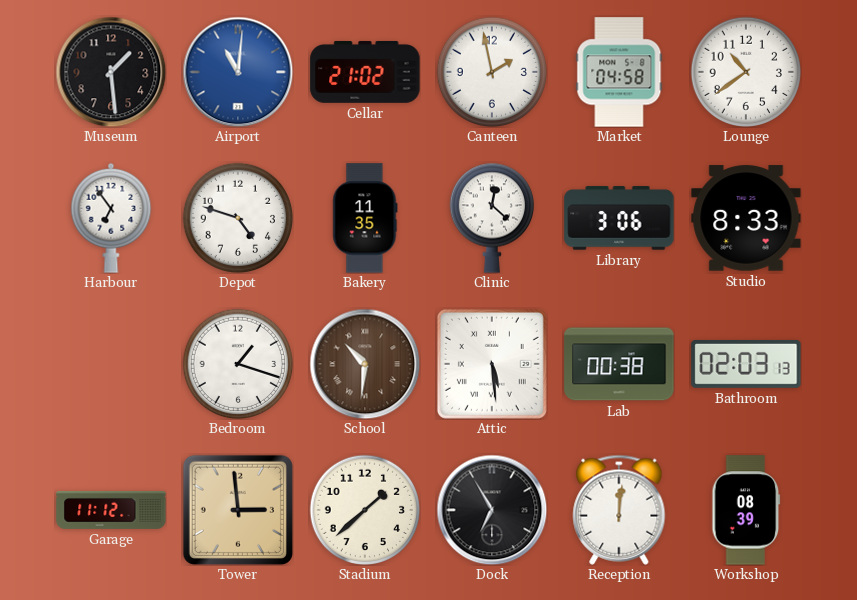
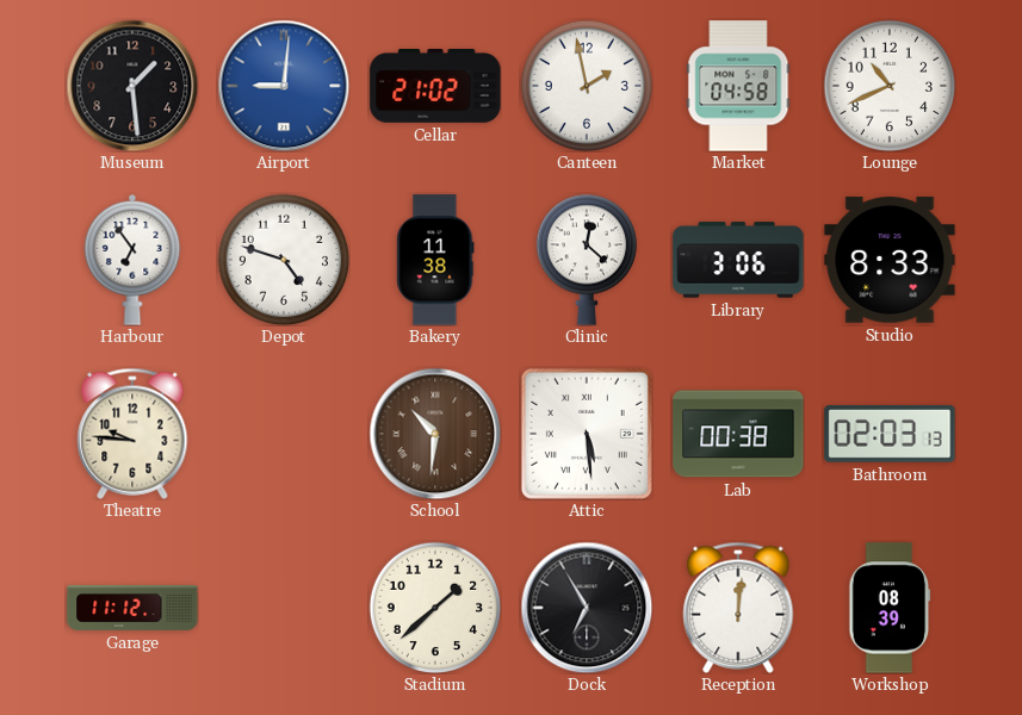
Airport: 11:01 -> 9:01
Lounge: 10:39 -> 10:41
Bakery: 11:35 -> 11:38
Theatre: none -> 9:46
Bedroom: 1:18 -> none
Tower: 2:59 -> none
